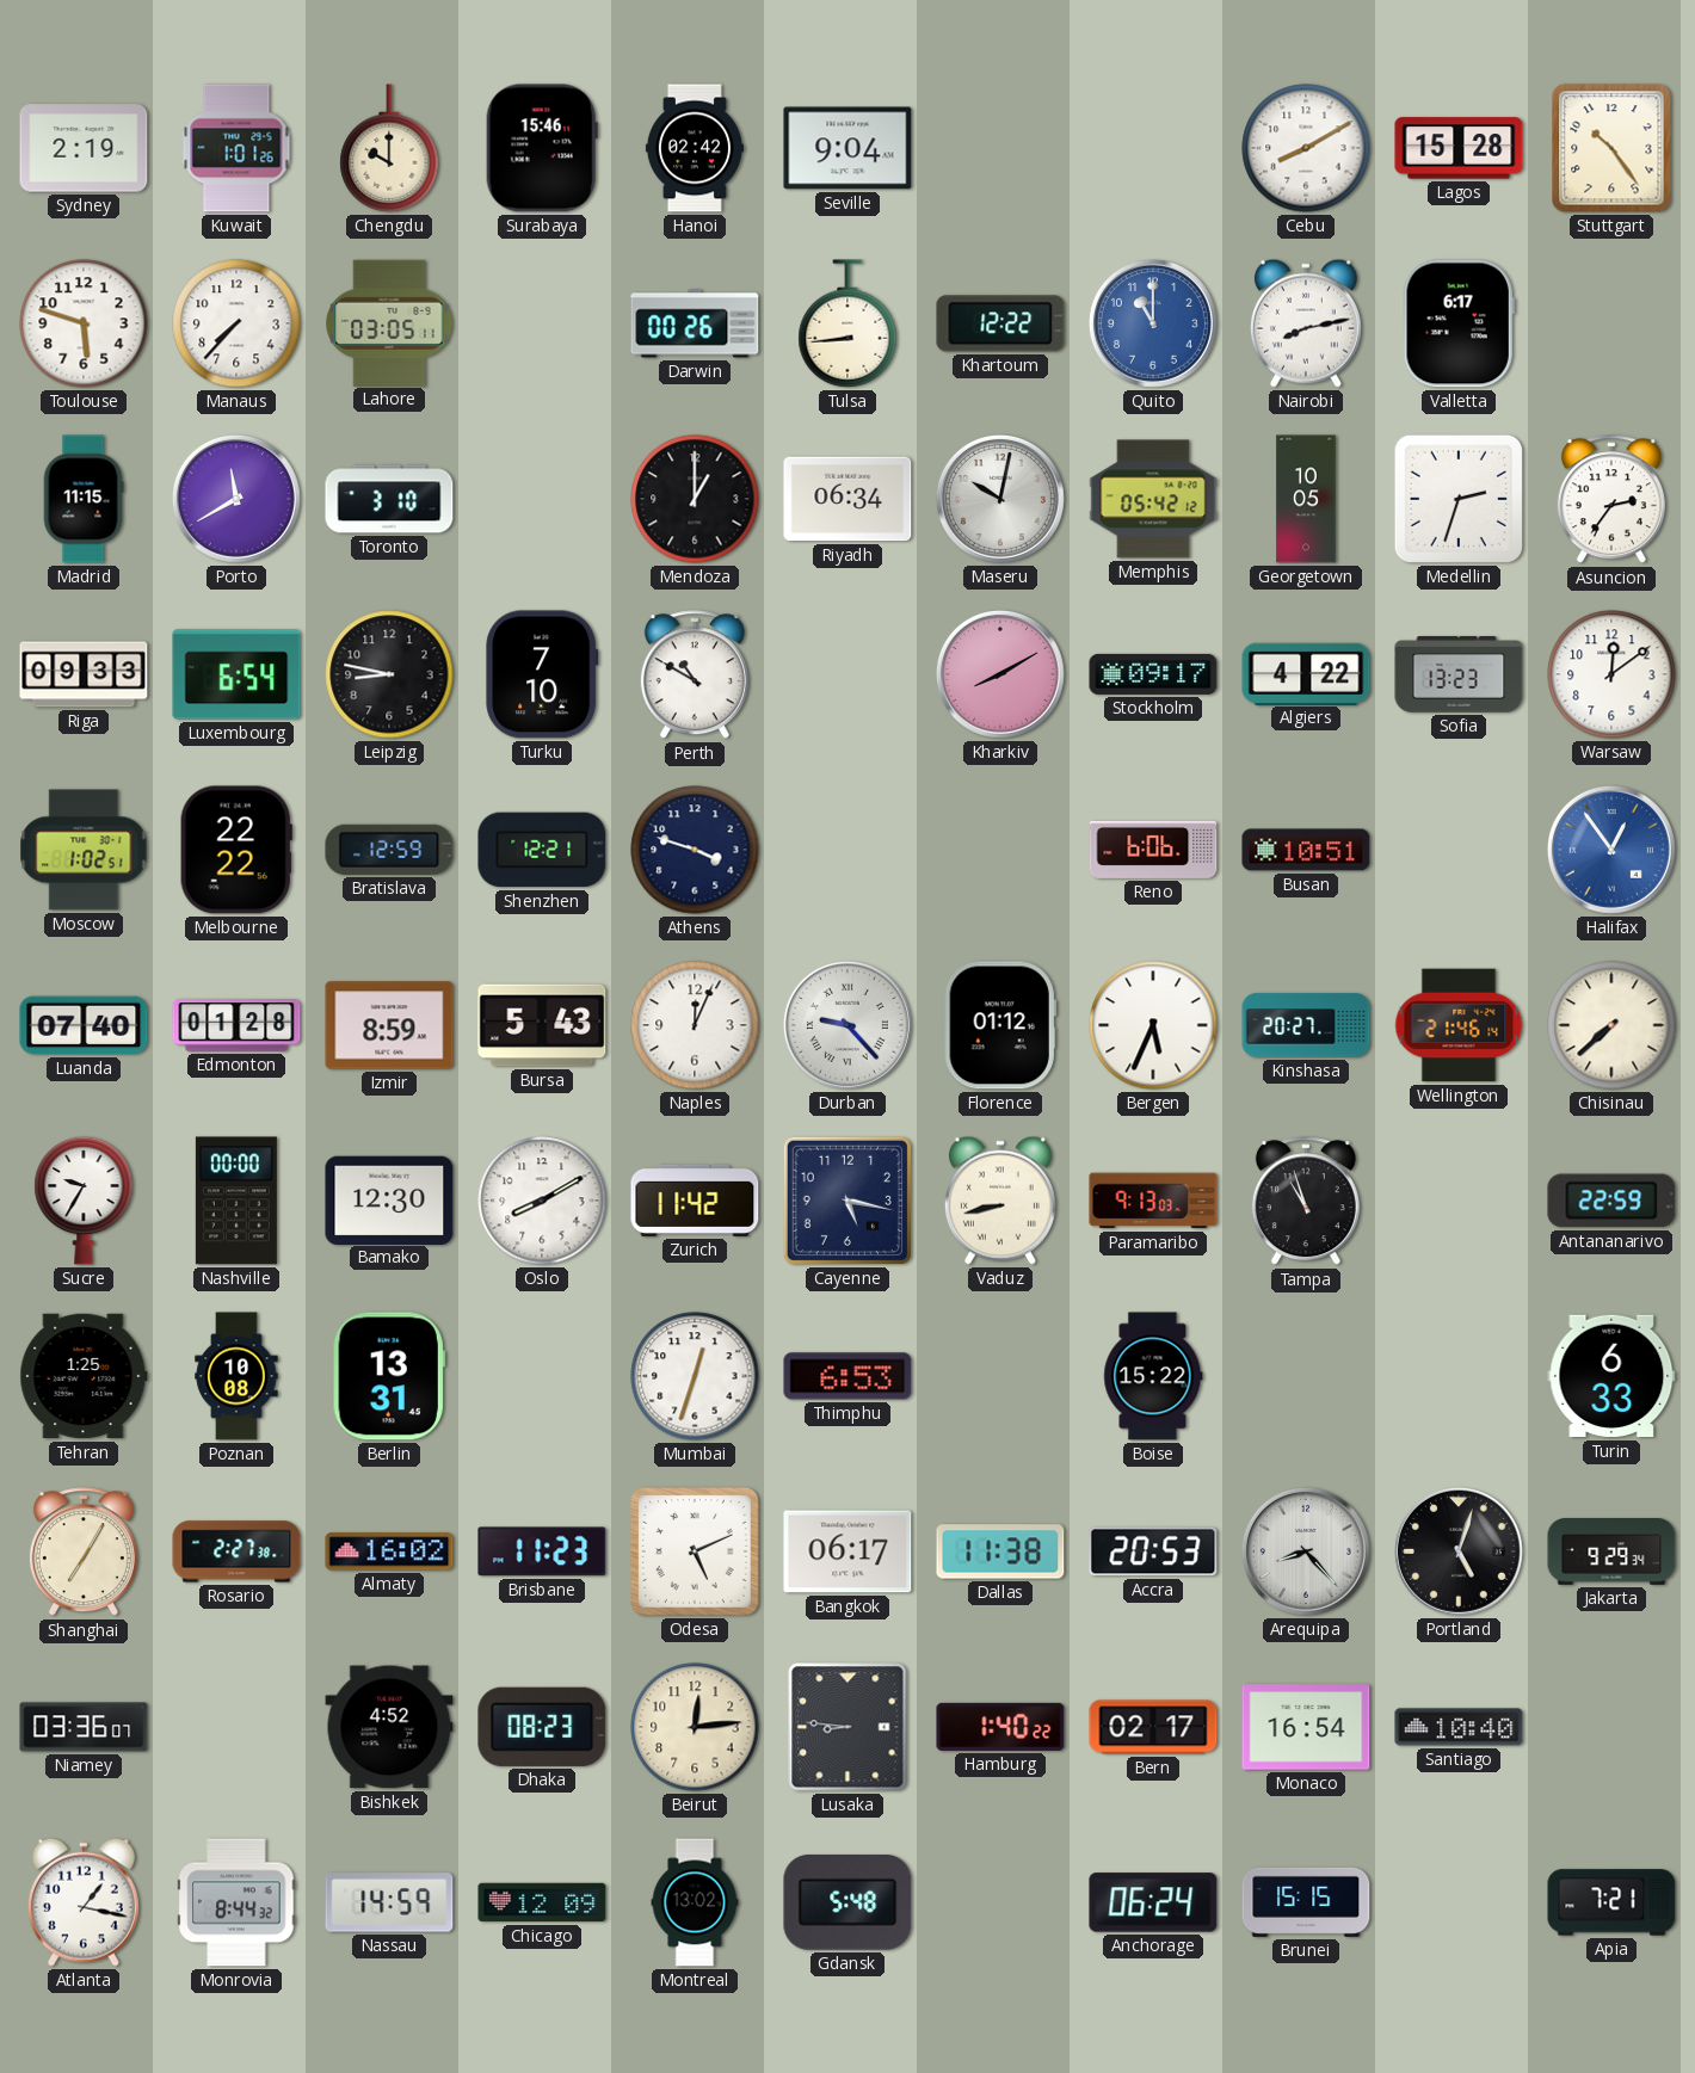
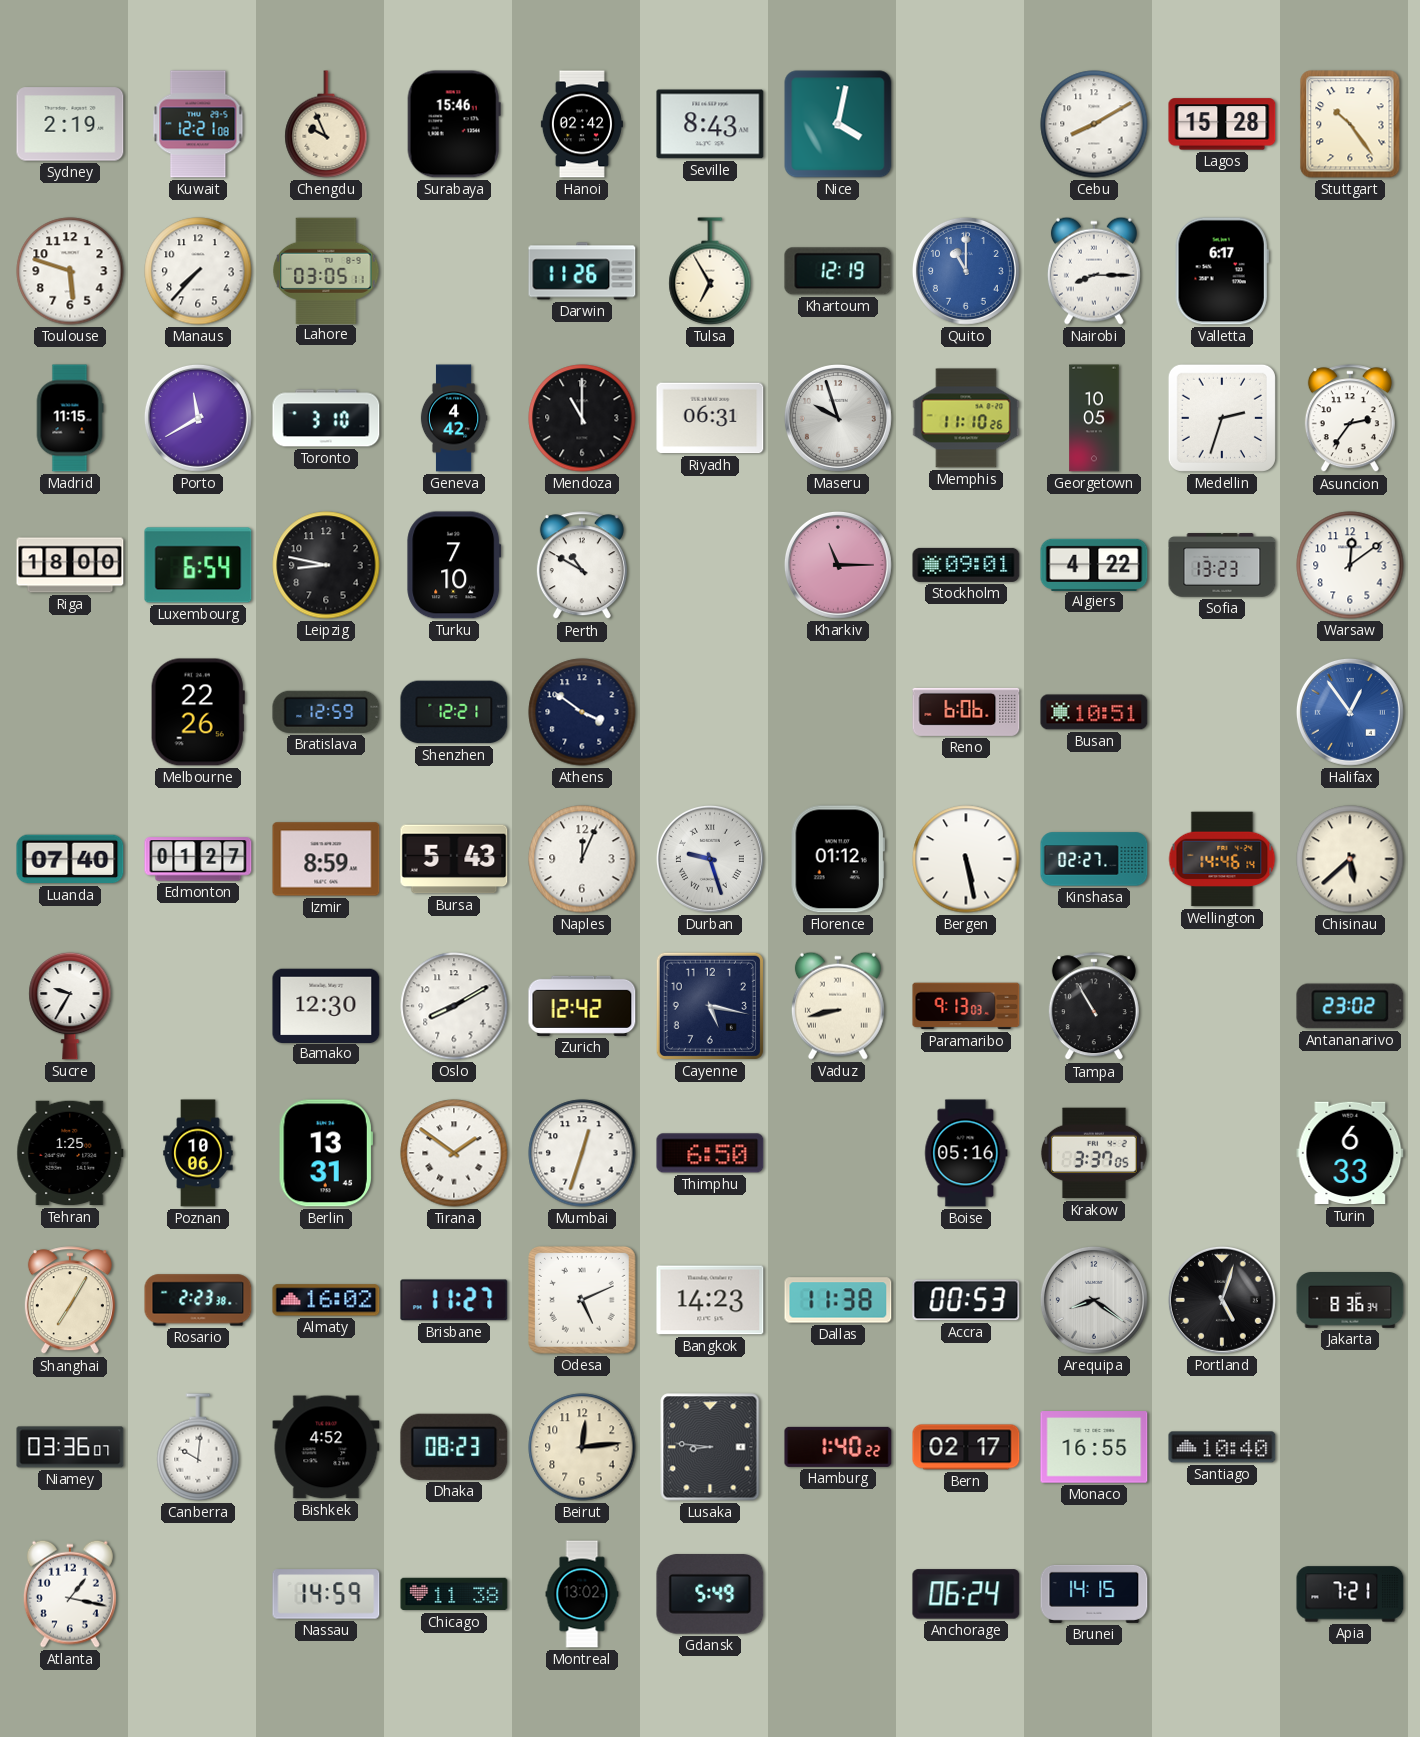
Kuwait: 1:01 -> 12:21
Chengdu: 10:00 -> 9:56
Seville: 9:04 -> 8:43
Nice: none -> 4:02
Darwin: 00:26 -> 11:26
Tulsa: 8:44 -> 6:55
Khartoum: 12:22 -> 12:19
Nairobi: 8:13 -> 8:15
Geneva: none -> 4:42
Mendoza: 1:00 -> 11:00
Riyadh: 06:34 -> 06:31
Maseru: 10:02 -> 9:57
Memphis: 05:42 -> 11:10
Riga: 09:33 -> 18:00
Kharkiv: 8:10 -> 11:15
Stockholm: 09:17 -> 09:01
Moscow: 1:02 -> none
Melbourne: 22:22 -> 22:26
Athens: 3:48 -> 3:51
Edmonton: 01:28 -> 01:27
Durban: 9:23 -> 9:27
Bergen: 5:34 -> 5:28
Kinshasa: 20:27 -> 02:27
Wellington: 21:46 -> 14:46
Chisinau: 7:38 -> 5:38
Nashville: 00:00 -> none
Zurich: 11:42 -> 12:42
Tampa: 10:57 -> 10:55
Antananarivo: 22:59 -> 23:02
Poznan: 10:08 -> 10:06
Tirana: none -> 1:51
Thimphu: 6:53 -> 6:50
Boise: 15:22 -> 05:16
Krakow: none -> 3:37
Rosario: 2:27 -> 2:23
Brisbane: 11:23 -> 11:27
Bangkok: 06:17 -> 14:23
Accra: 20:53 -> 00:53
Arequipa: 8:23 -> 8:21
Jakarta: 9:29 -> 8:36
Canberra: none -> 10:01
Monaco: 16:54 -> 16:55
Monrovia: 8:44 -> none
Chicago: 12:09 -> 11:38
Gdansk: 5:48 -> 5:49
Brunei: 15:15 -> 14:15
